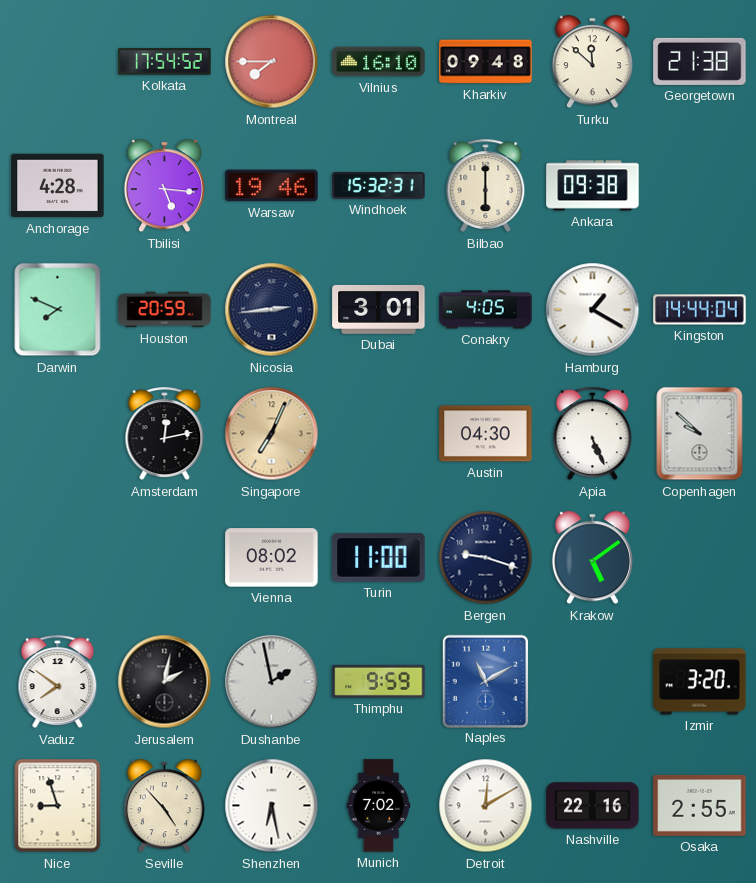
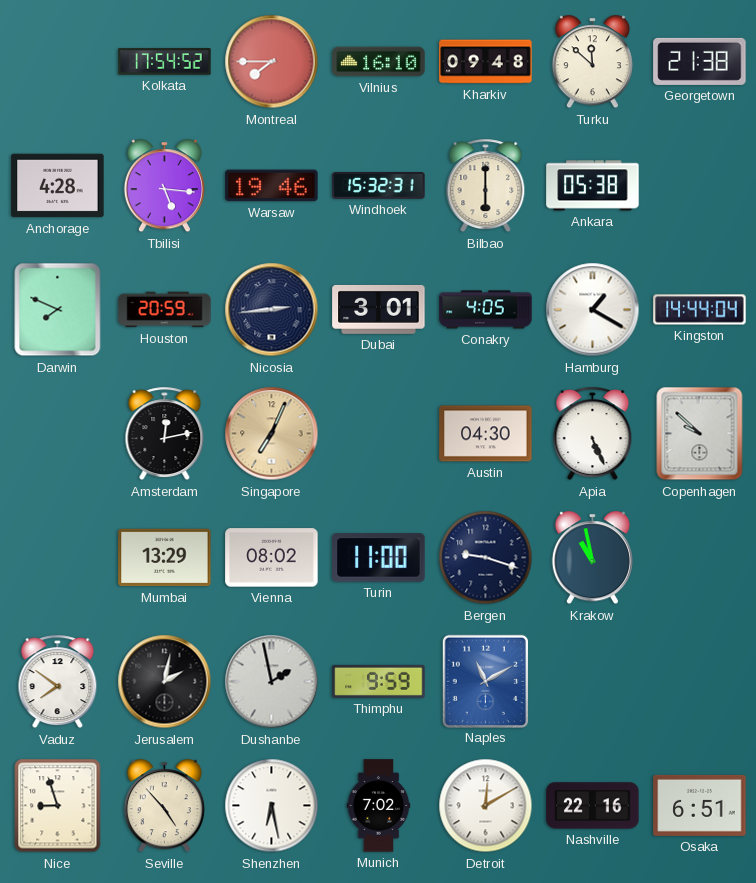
Ankara: 09:38 -> 05:38
Mumbai: none -> 13:29
Krakow: 5:09 -> 10:58
Izmir: 3:20 -> none
Osaka: 2:55 -> 6:51
